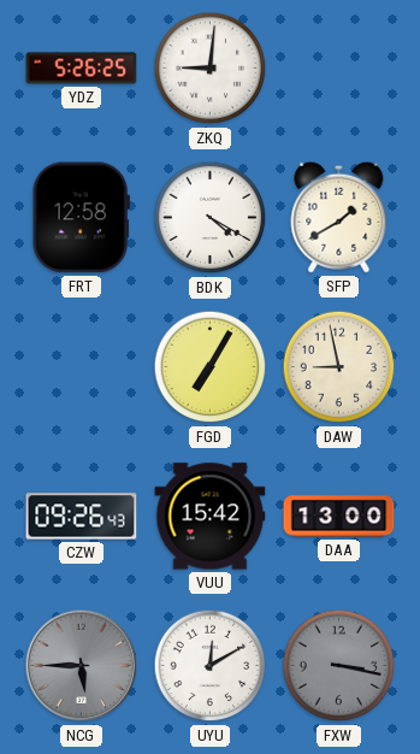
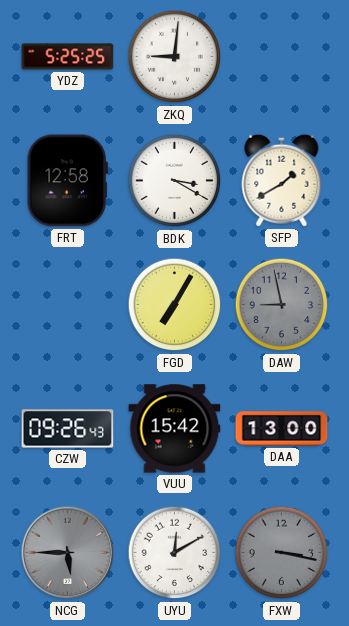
YDZ: 5:26 -> 5:25
BDK: 4:20 -> 3:20
DAW dial: cream -> grey
